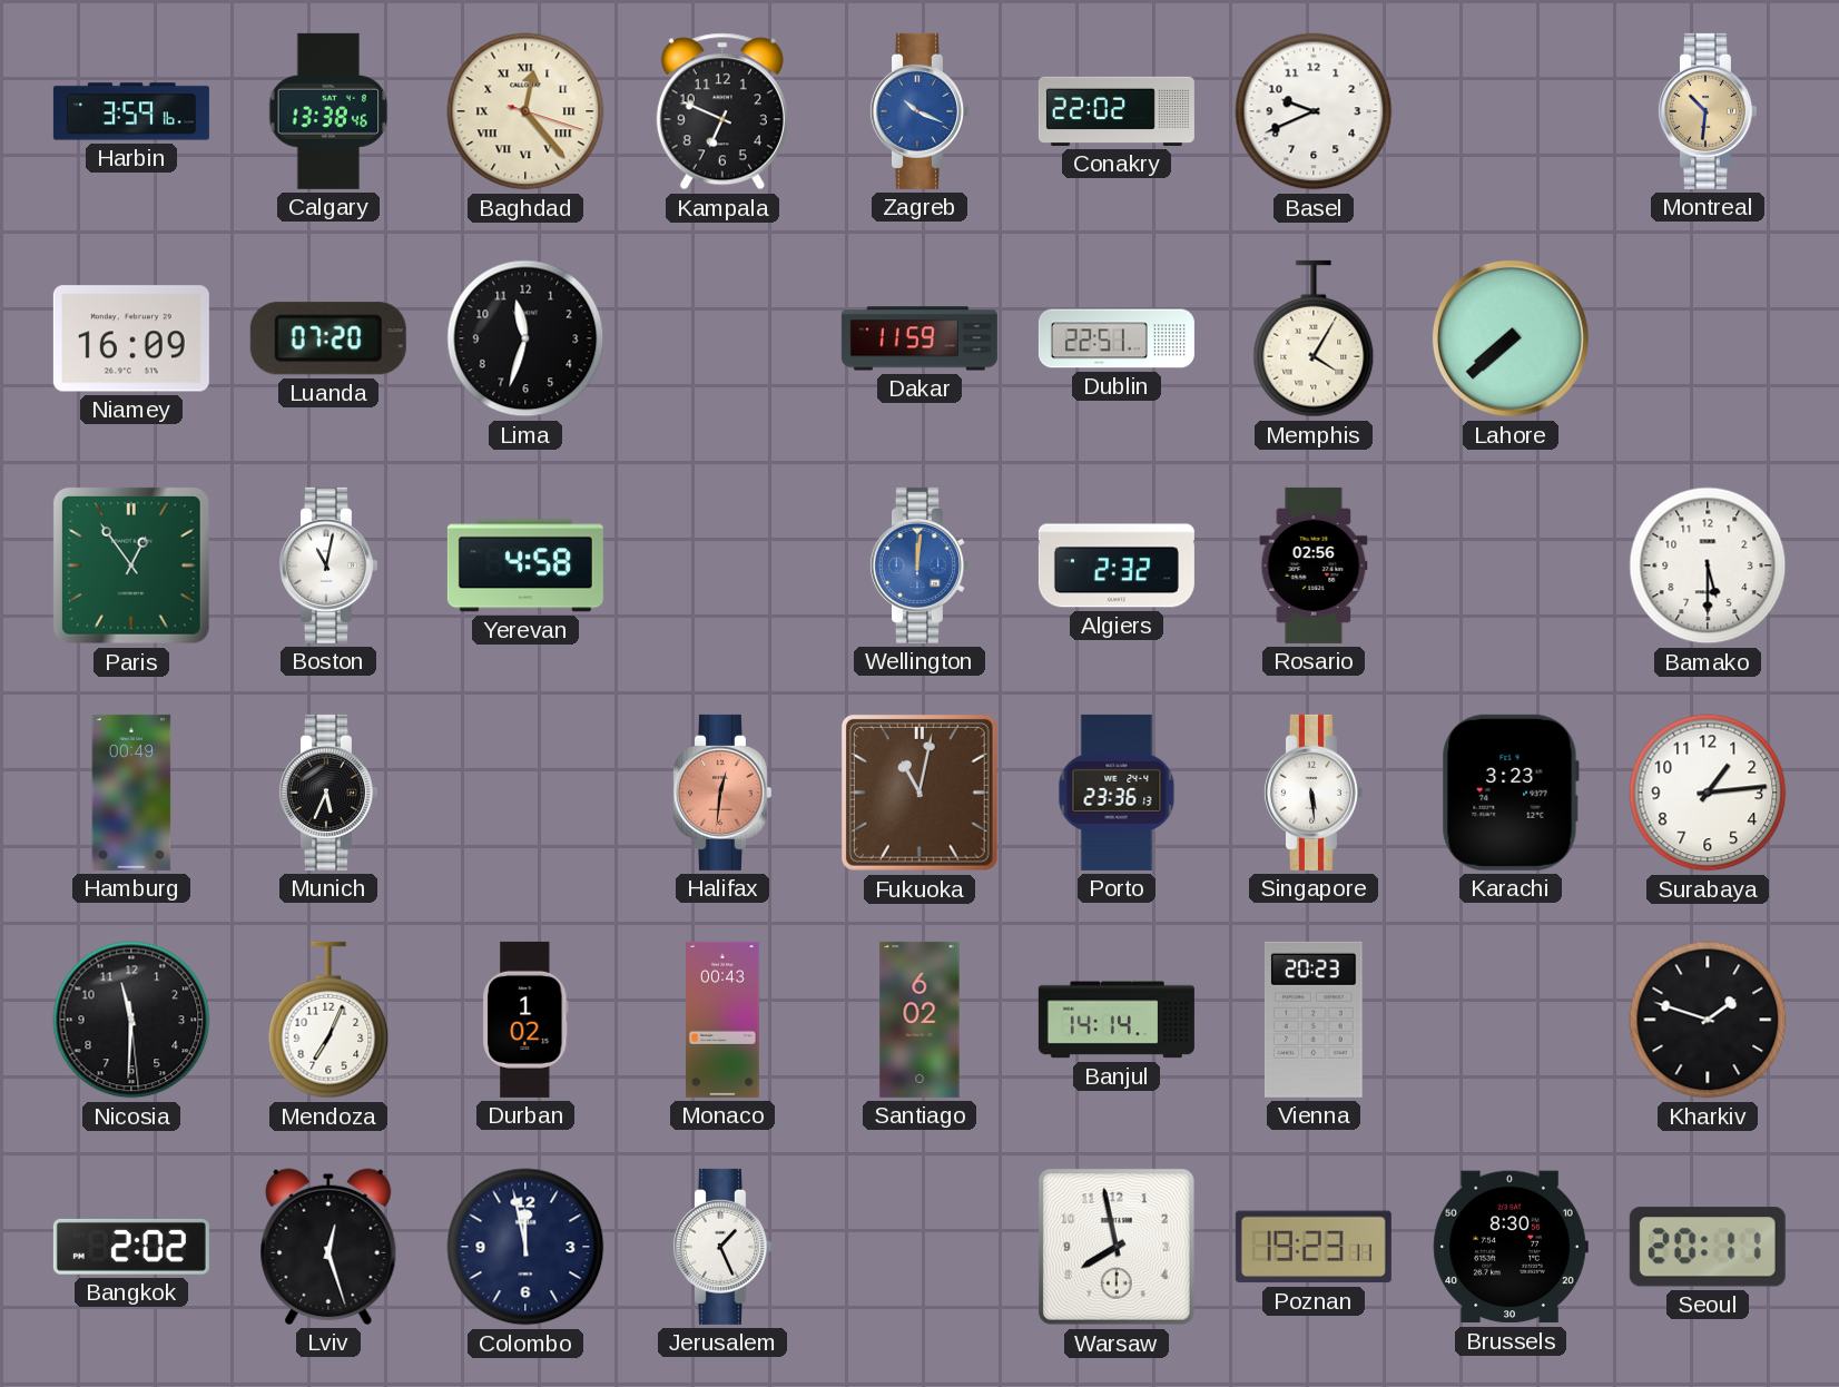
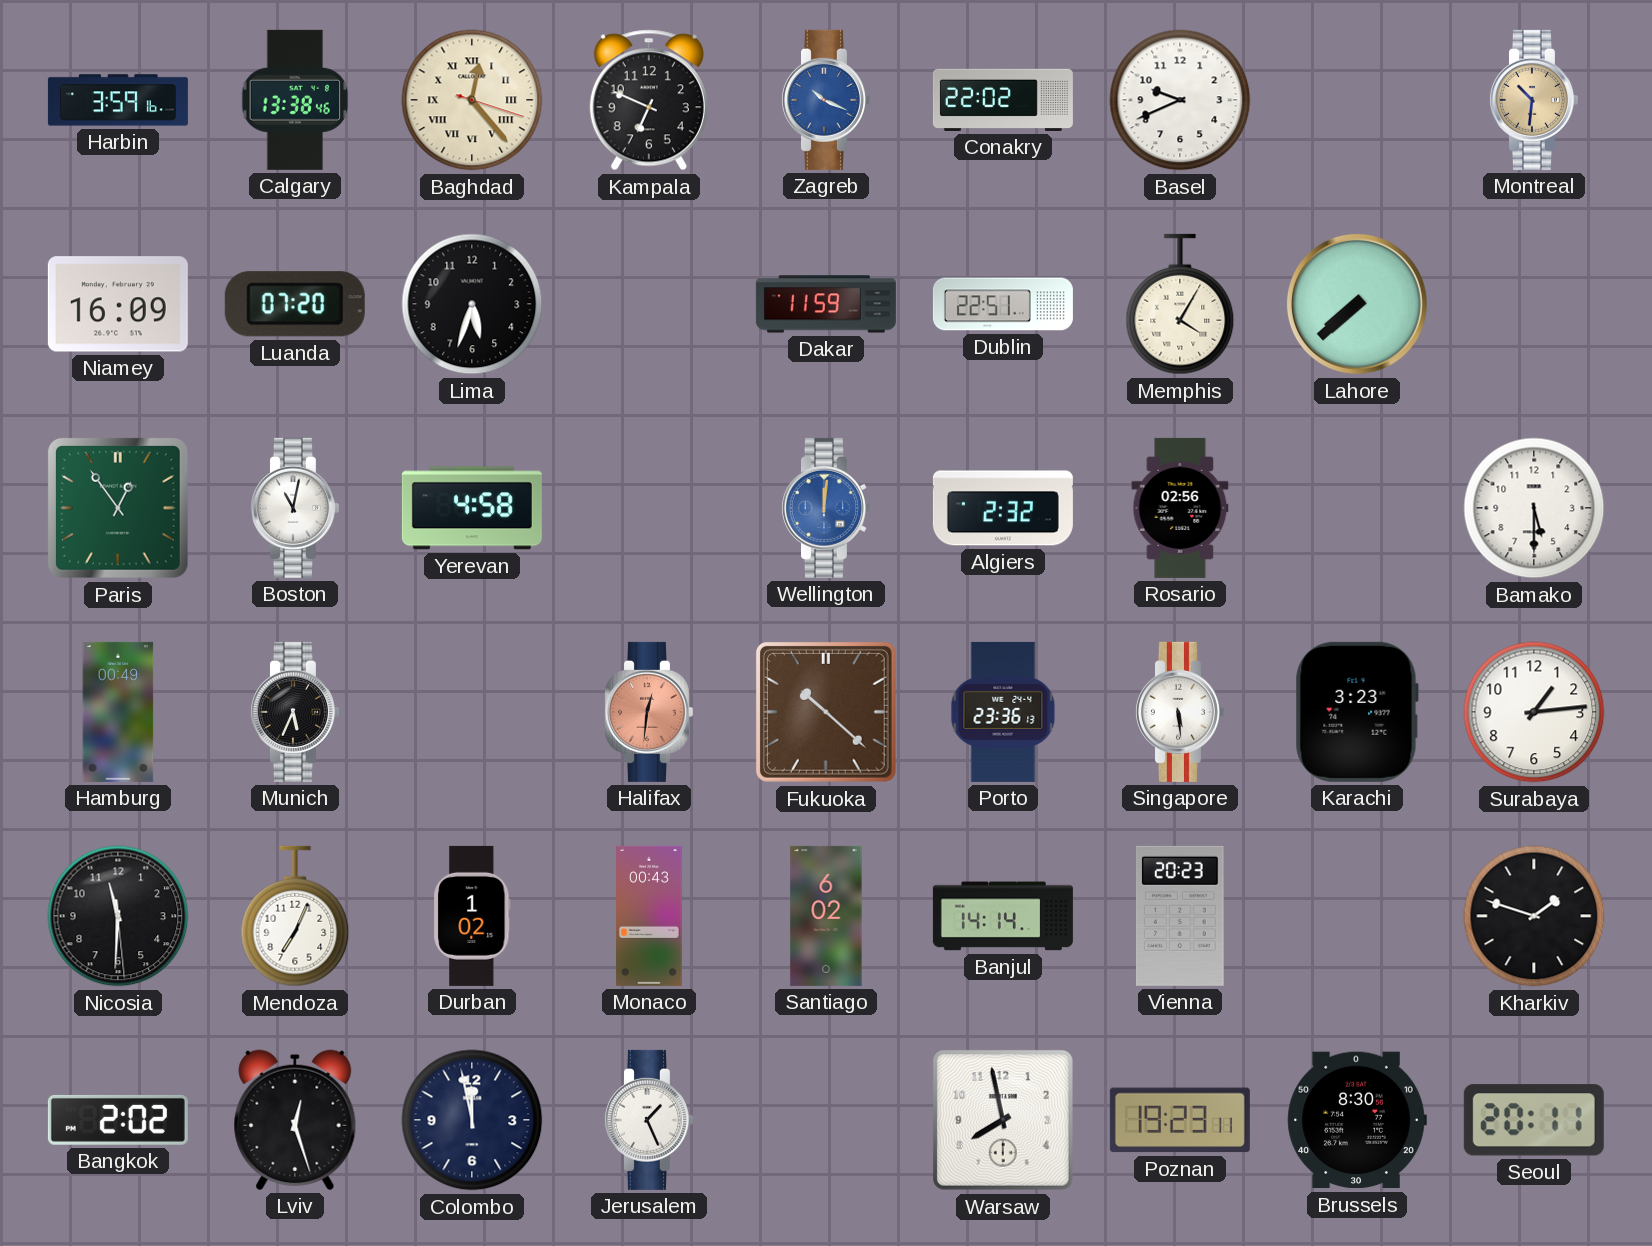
Lima: 11:33 -> 5:33
Fukuoka: 11:02 -> 10:22
